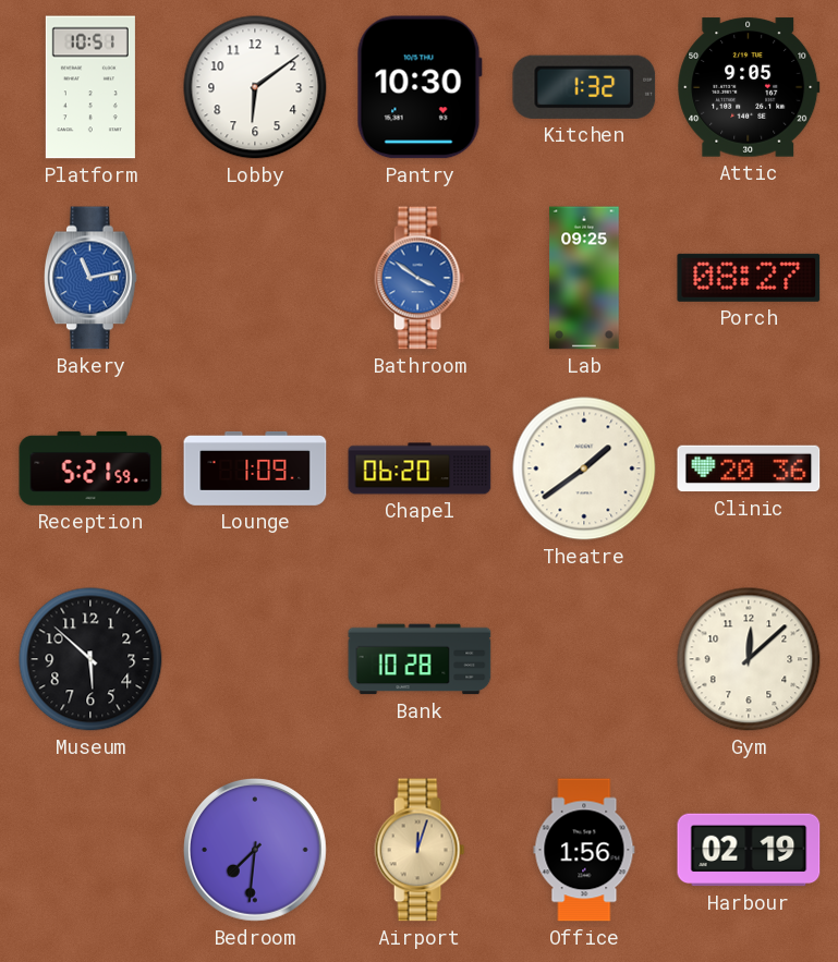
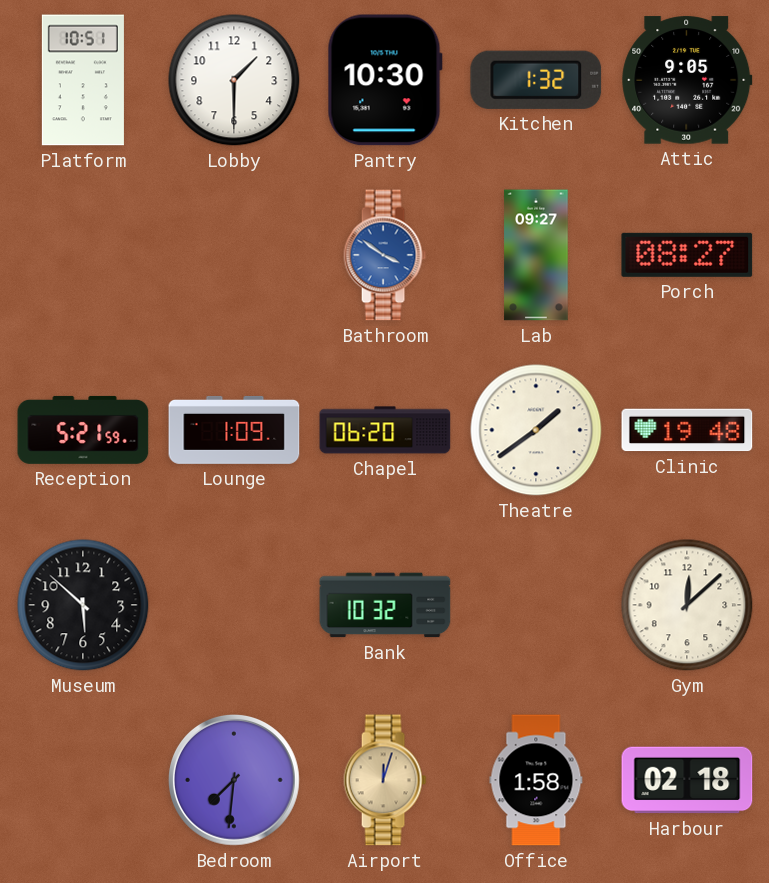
Lobby: 6:09 -> 1:30
Bakery: 11:13 -> none
Lab: 09:25 -> 09:27
Clinic: 20:36 -> 19:48
Bank: 10:28 -> 10:32
Office: 1:56 -> 1:58
Harbour: 02:19 -> 02:18
